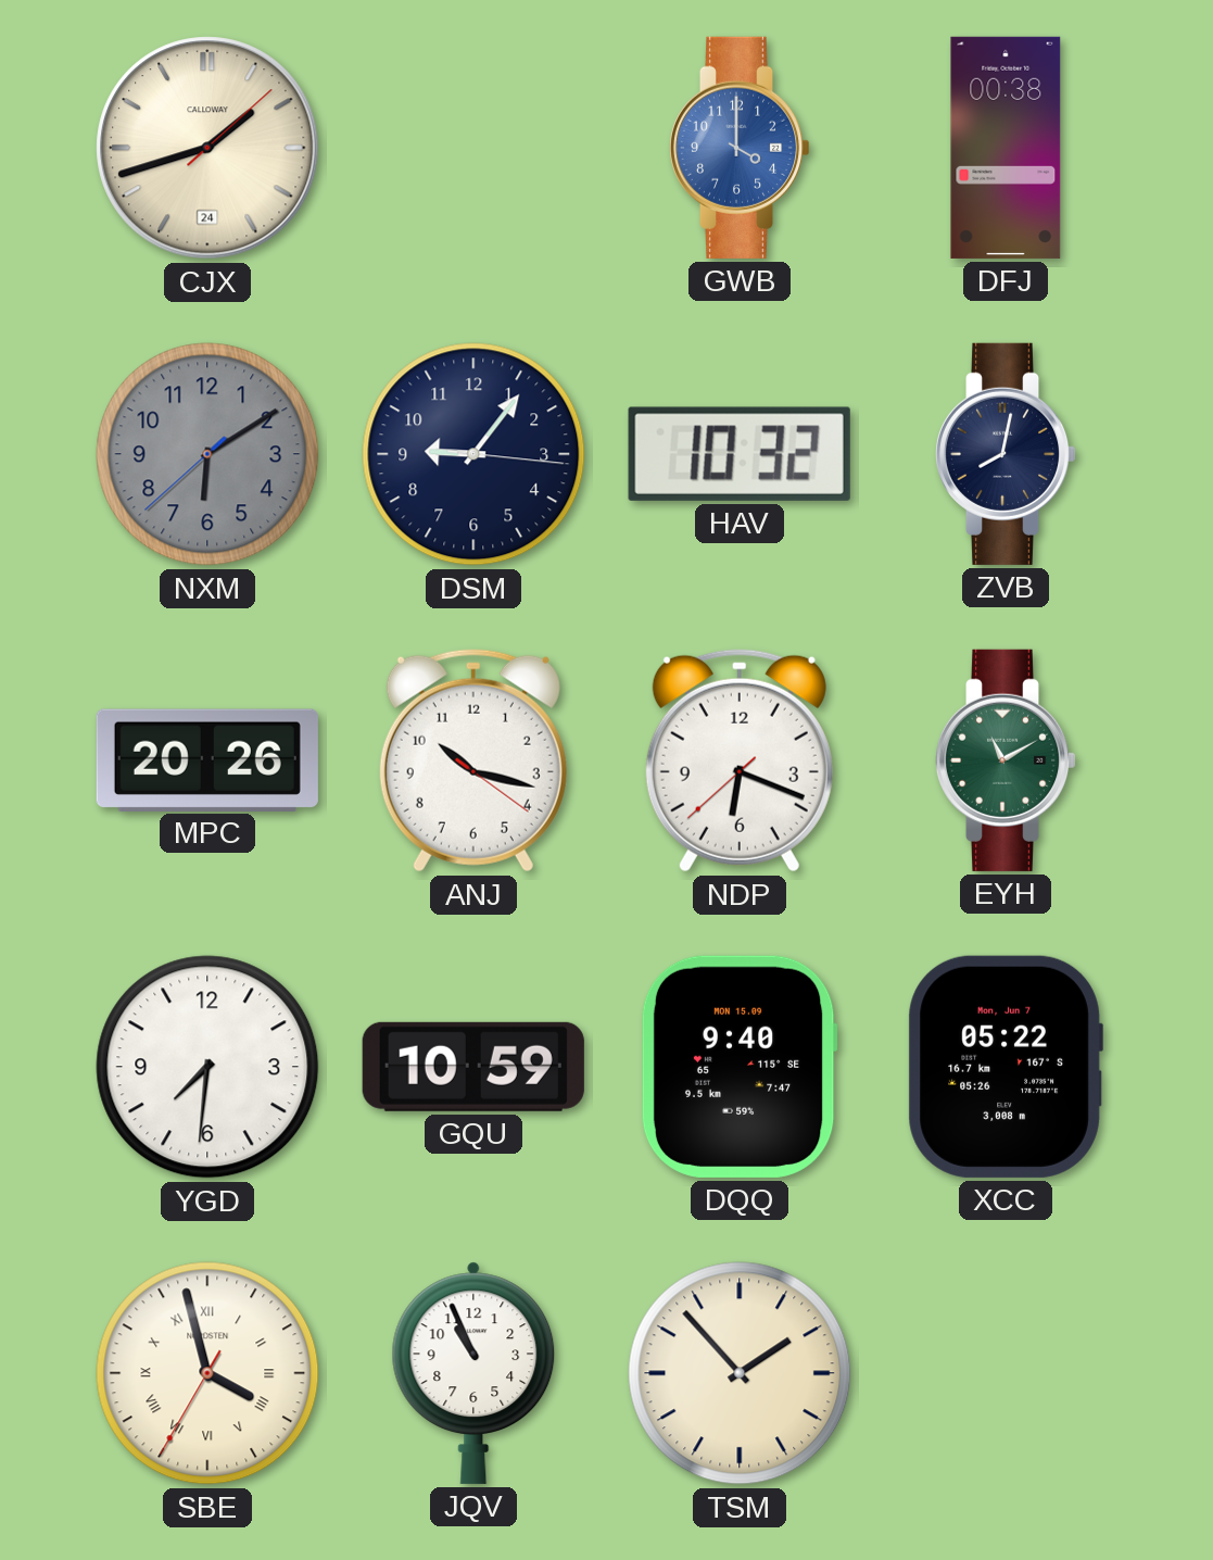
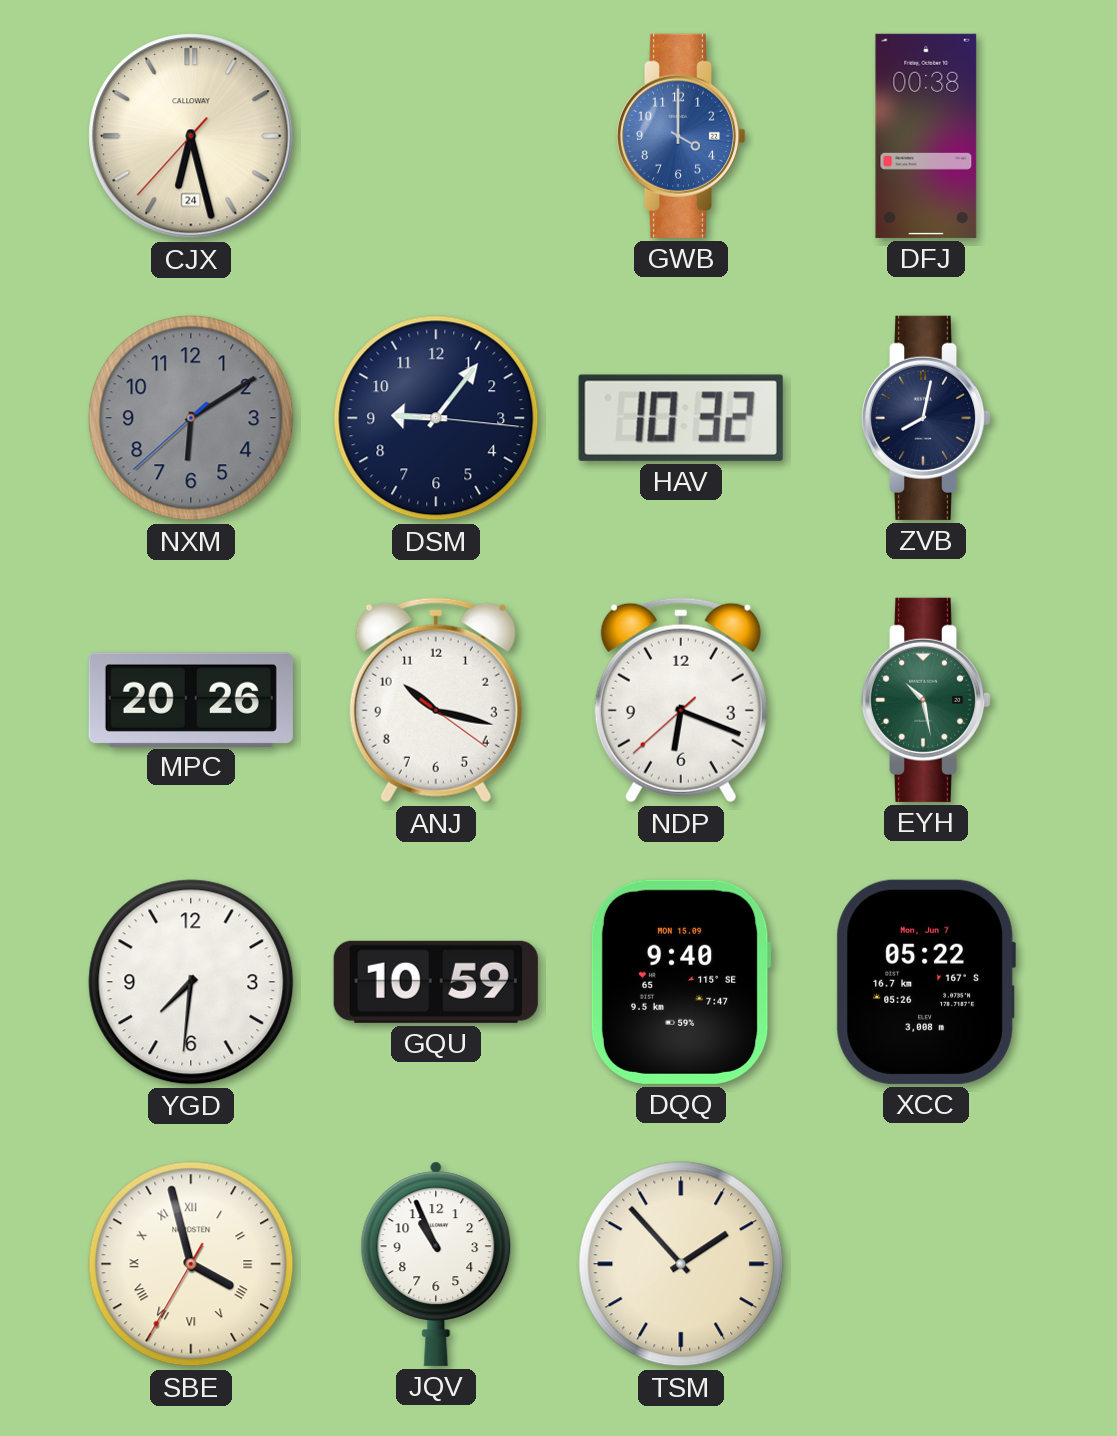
CJX: 1:42 -> 6:27
EYH: 11:10 -> 10:28
